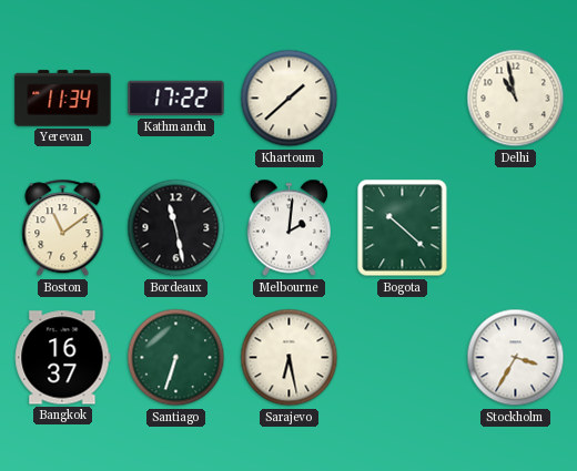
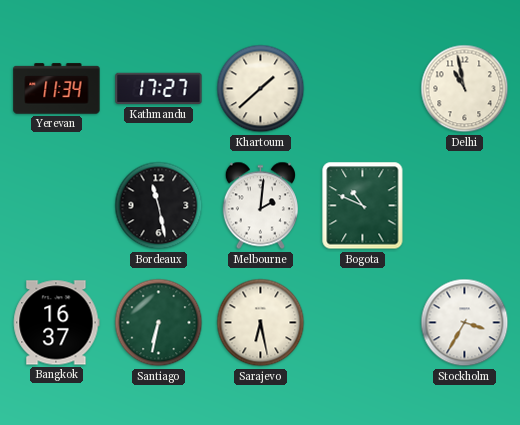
Kathmandu: 17:22 -> 17:27
Boston: 11:09 -> none
Bogota: 10:22 -> 10:49
Santiago: 6:33 -> 6:32
